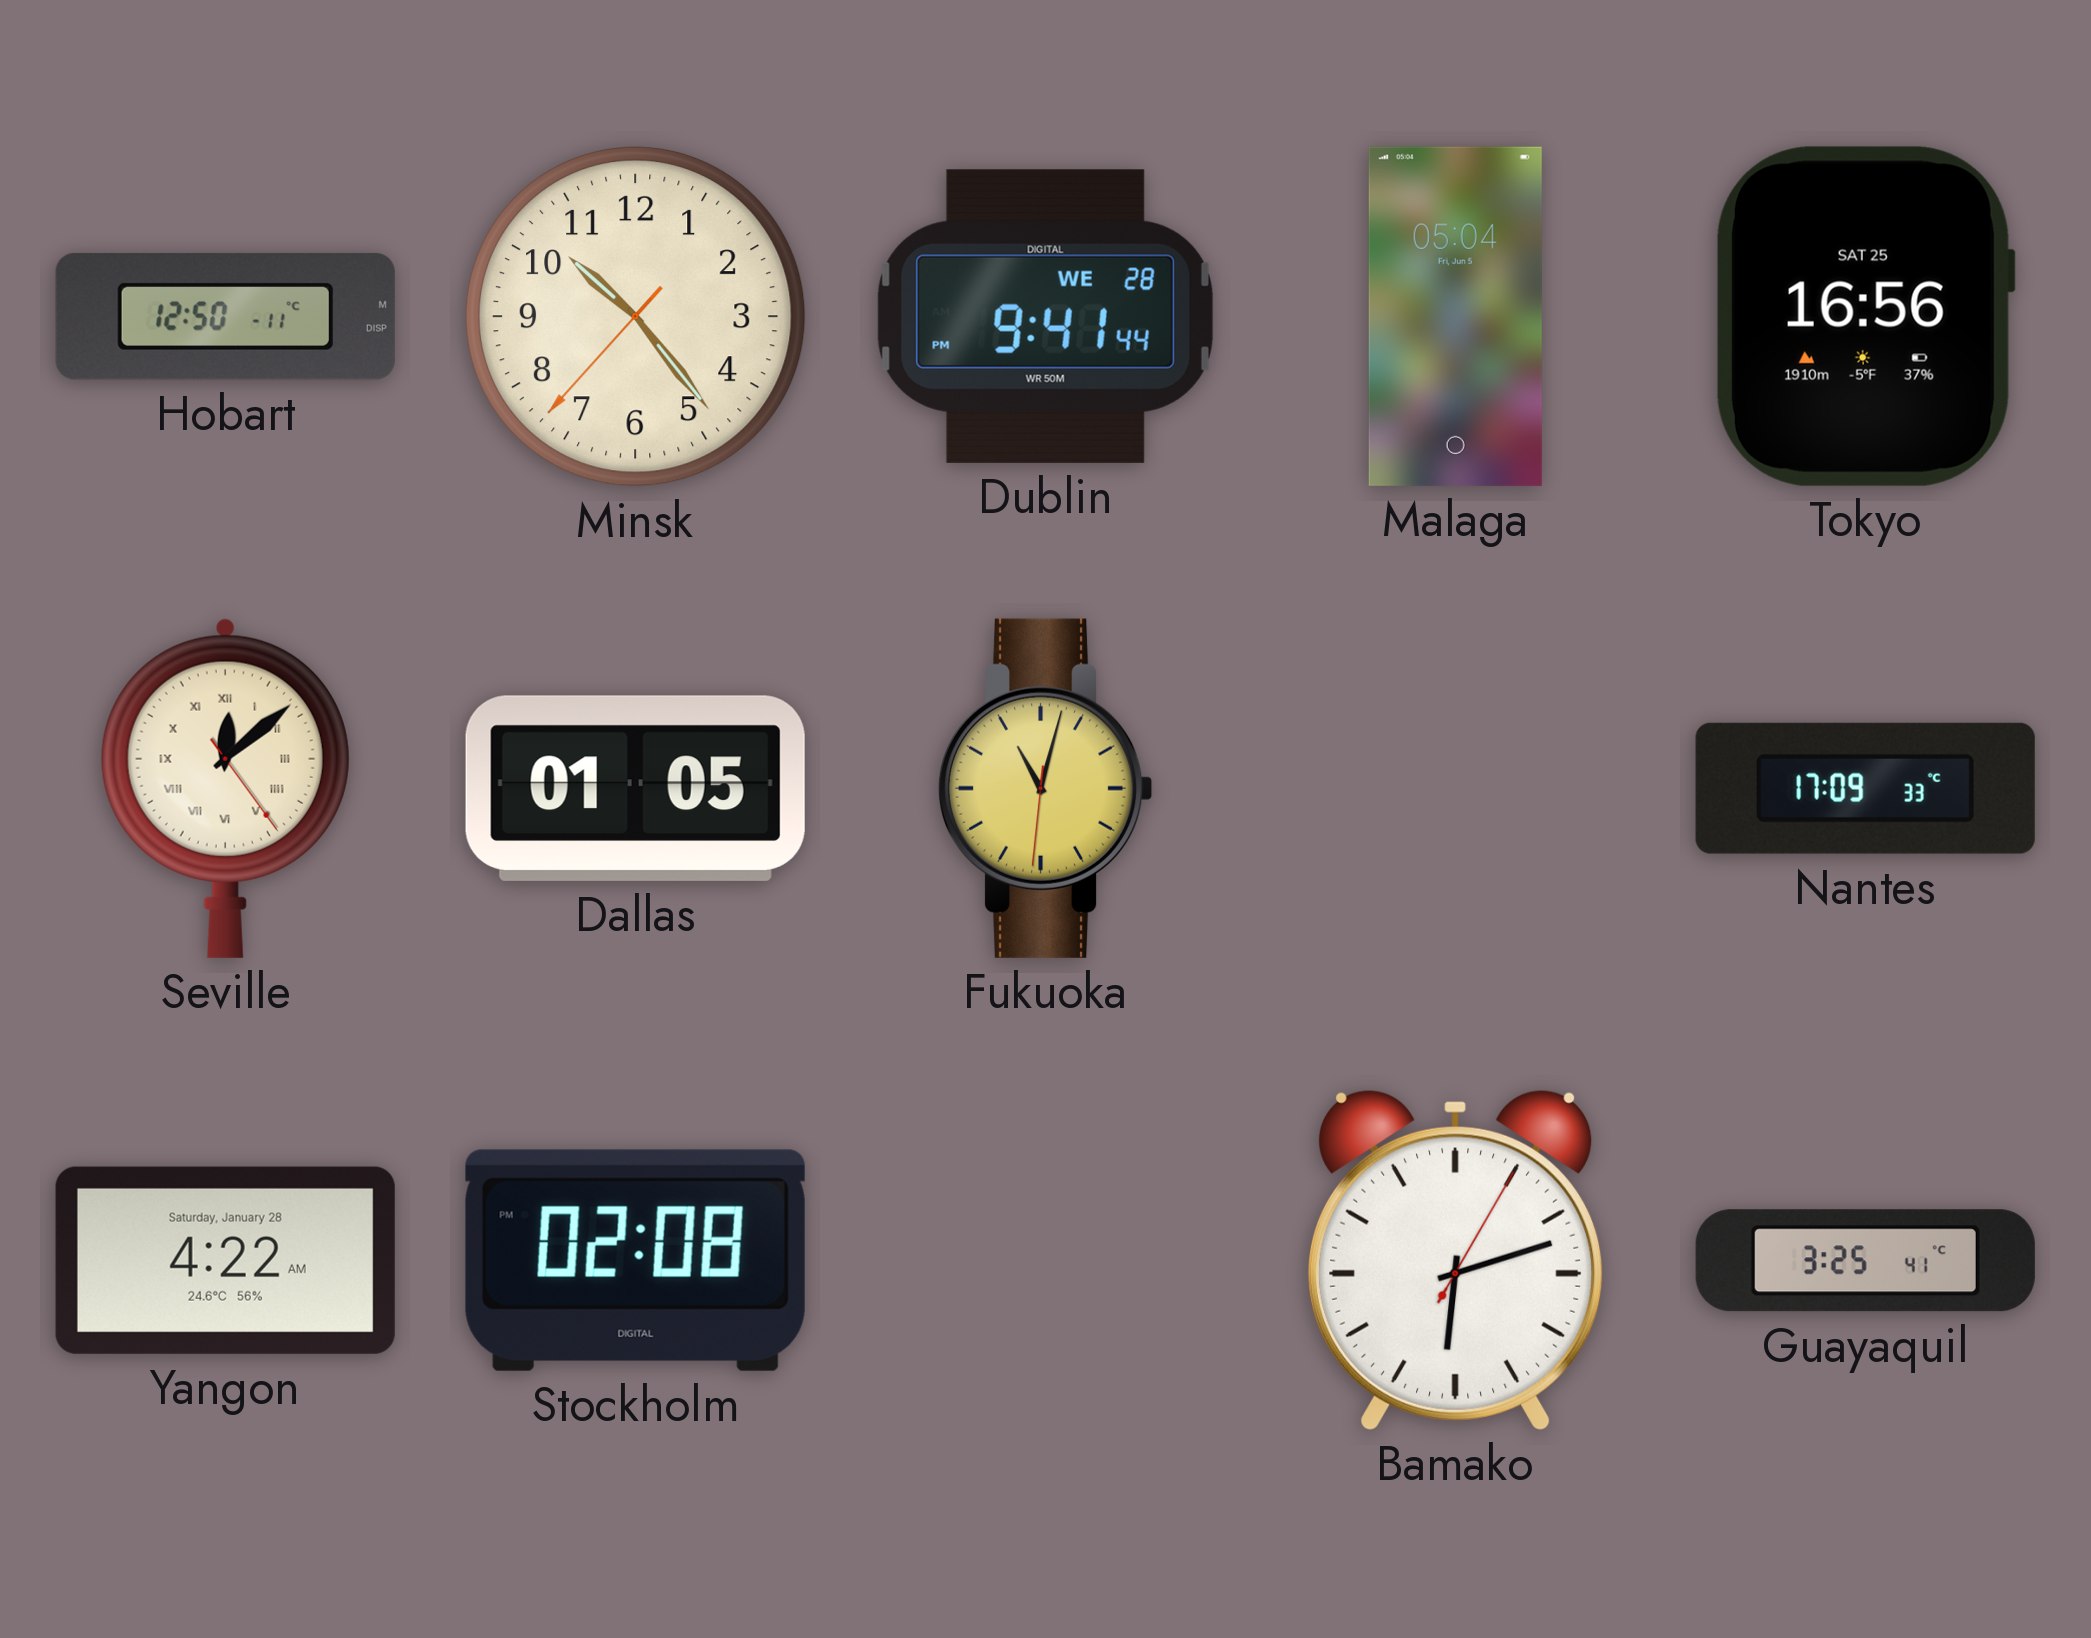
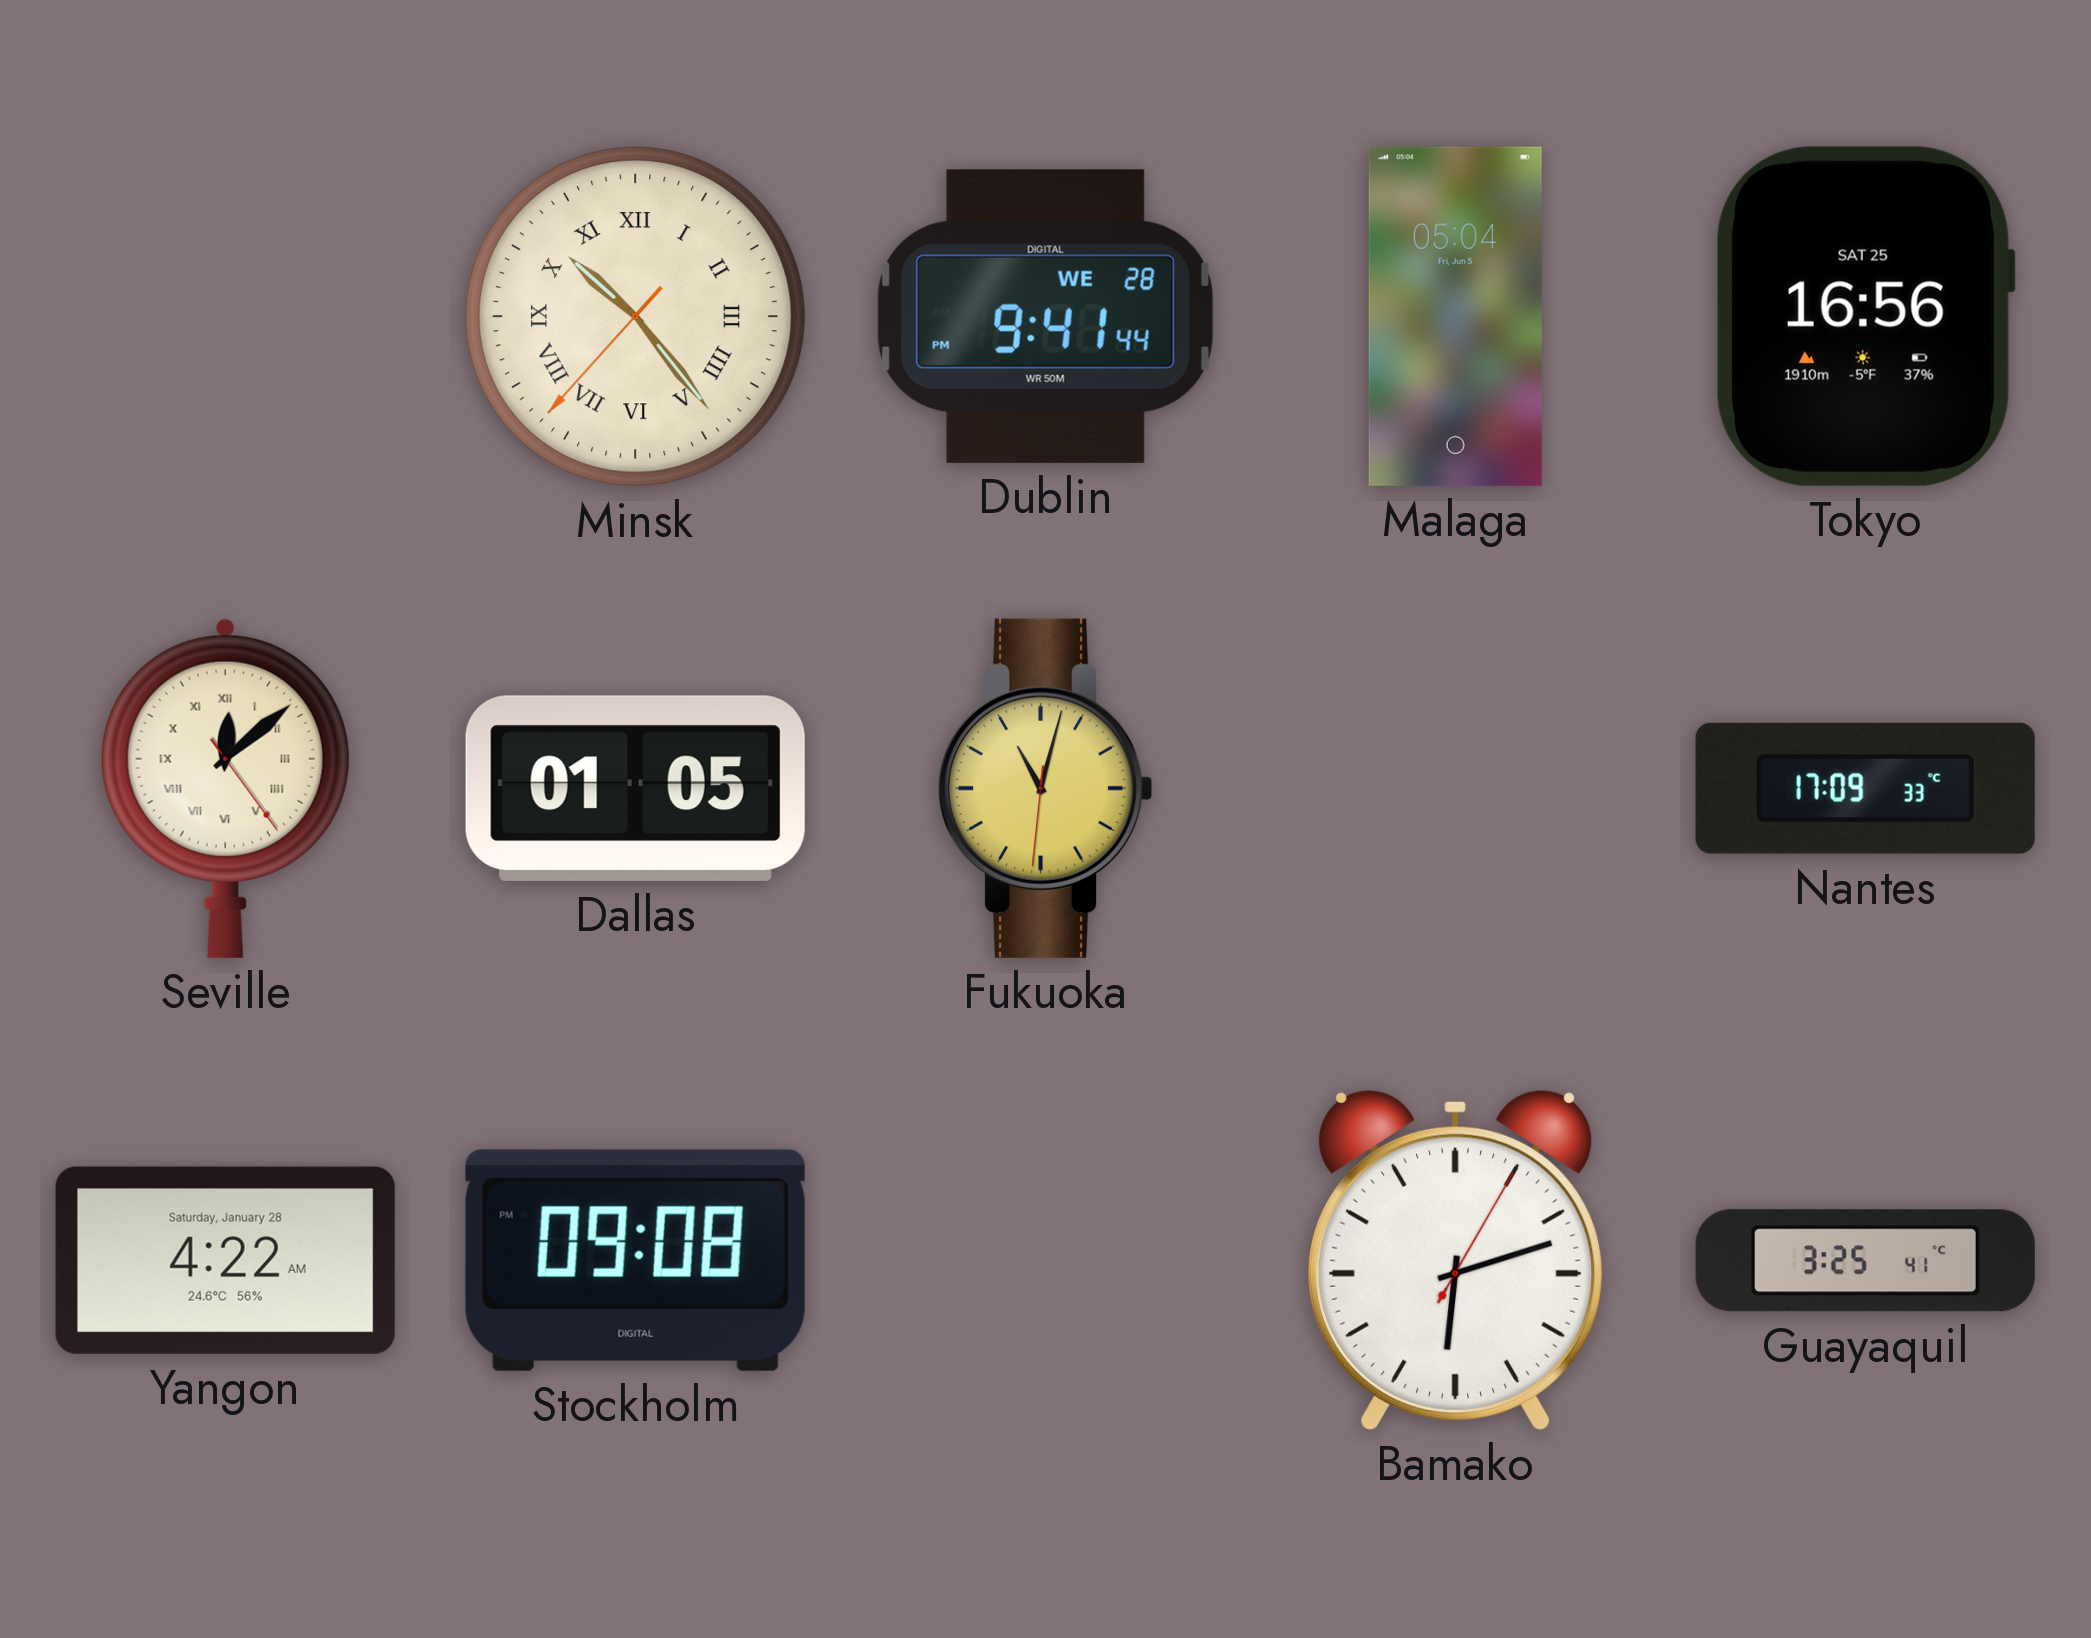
Hobart: 12:50 -> none
Minsk numerals: Arabic -> Roman
Stockholm: 02:08 -> 09:08
